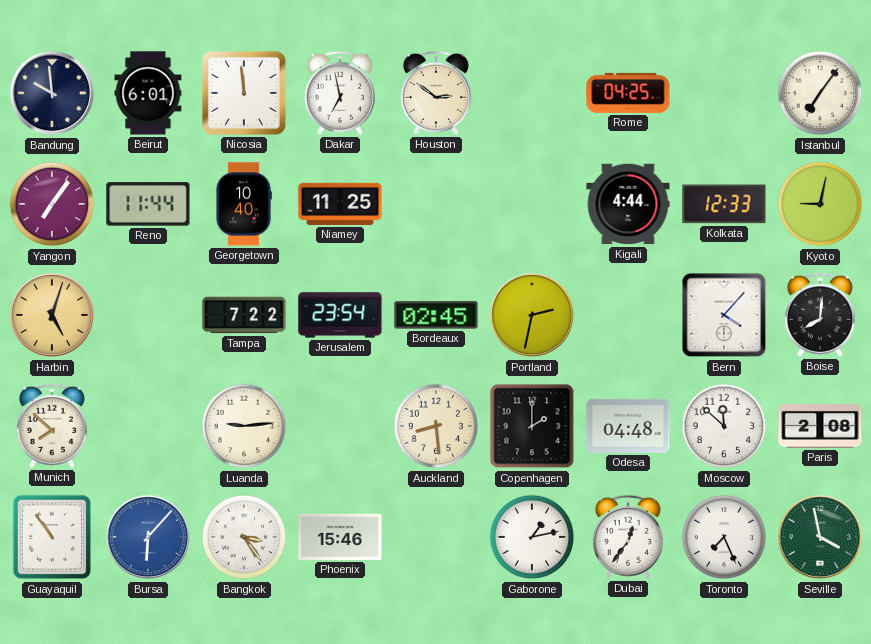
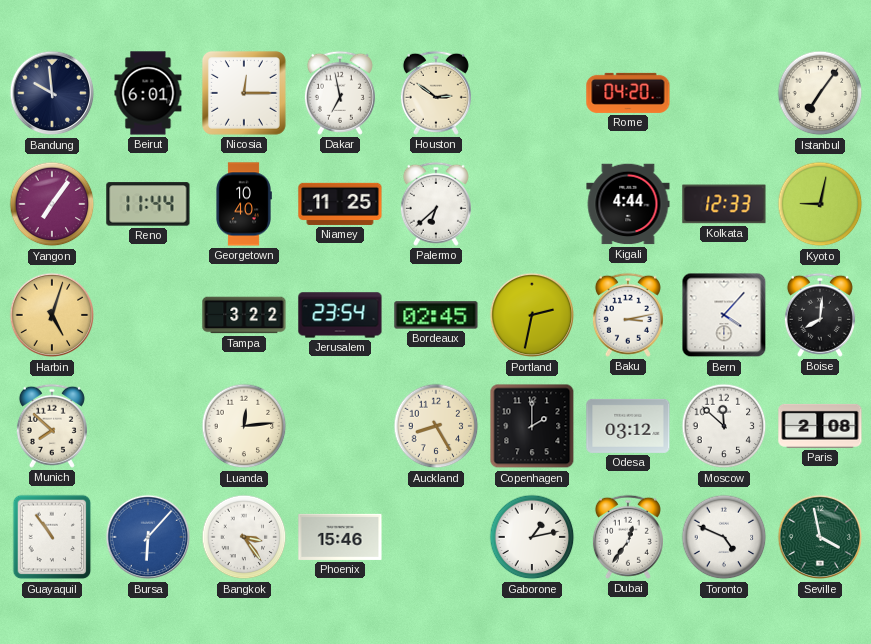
Nicosia: 11:59 -> 12:15
Rome: 04:25 -> 04:20
Palermo: none -> 6:38
Tampa: 7:22 -> 3:22
Baku: none -> 3:13
Luanda: 9:14 -> 12:14
Auckland: 8:29 -> 8:25
Odesa: 04:48 -> 03:12
Toronto: 7:26 -> 4:49
